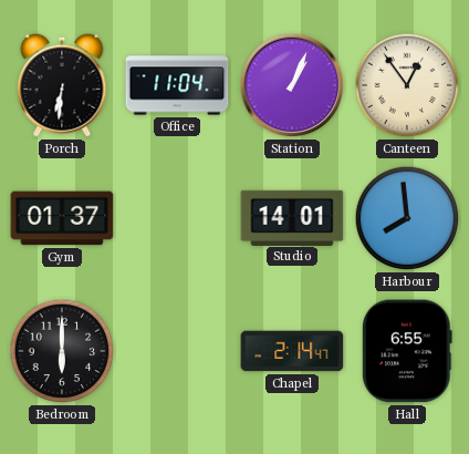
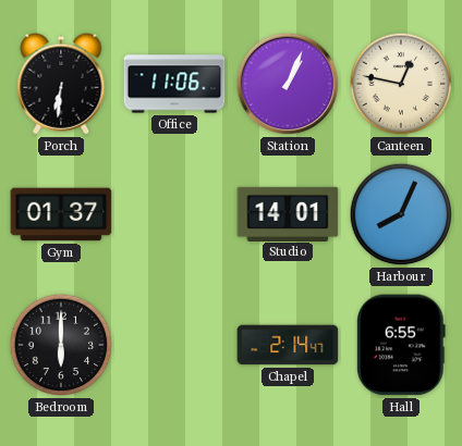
Office: 11:04 -> 11:06
Canteen: 12:54 -> 12:47
Harbour: 7:59 -> 8:04
